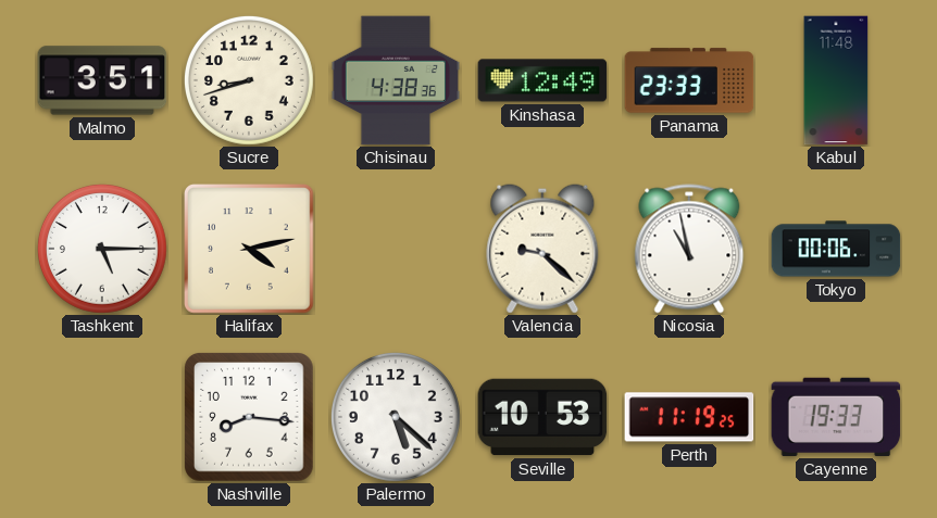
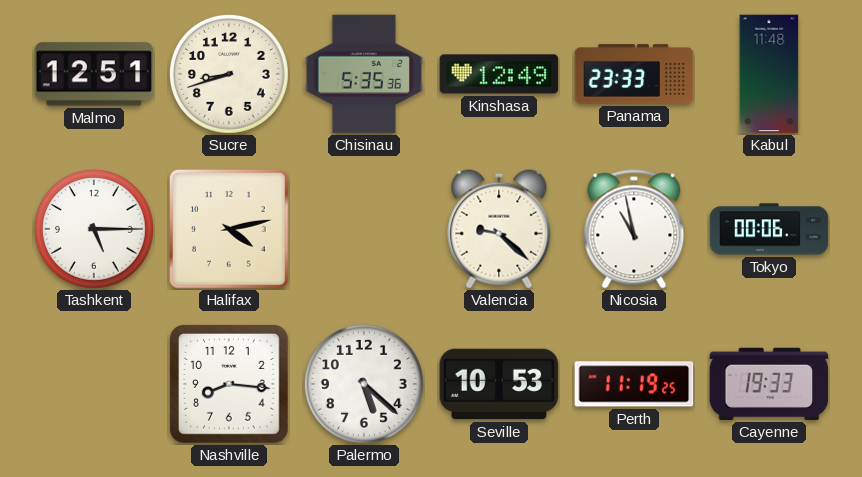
Malmo: 3:51 -> 12:51
Chisinau: 4:38 -> 5:35
